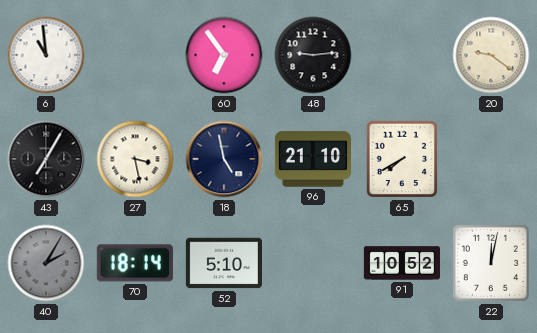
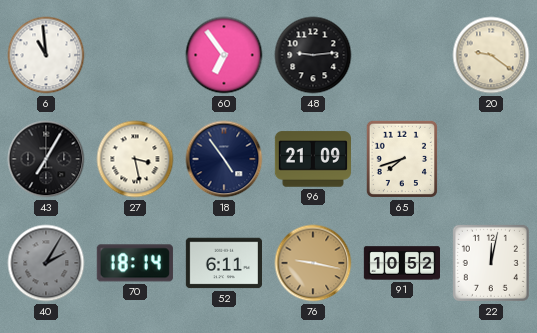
18: 4:58 -> 4:54
96: 21:10 -> 21:09
65: 7:40 -> 7:42
52: 5:10 -> 6:11
76: none -> 9:17
